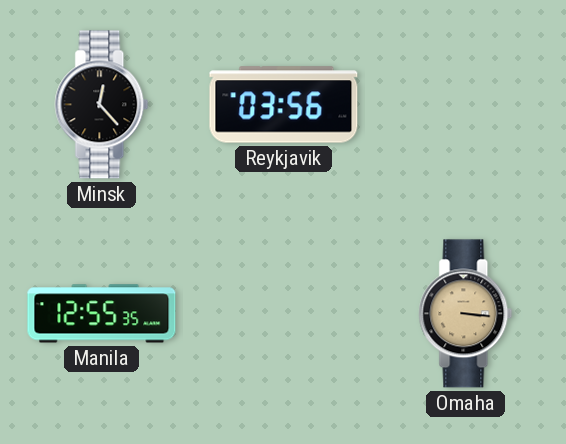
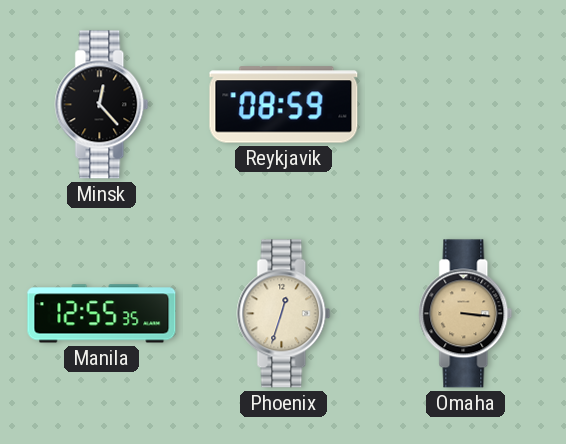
Reykjavik: 03:56 -> 08:59
Phoenix: none -> 12:33
